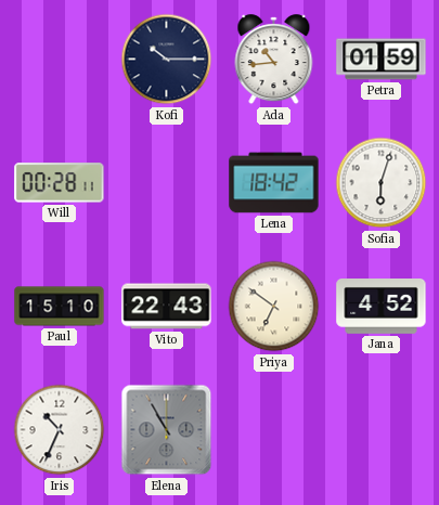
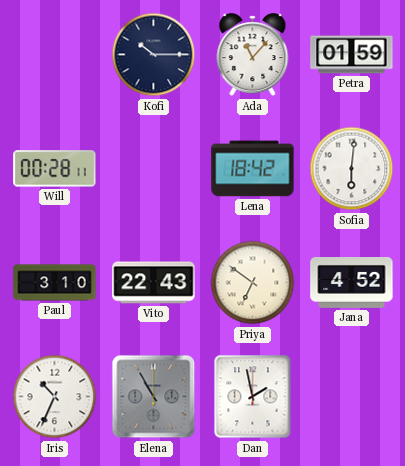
Ada: 10:44 -> 11:07
Sofia: 6:03 -> 6:01
Paul: 15:10 -> 3:10
Dan: none -> 1:58
